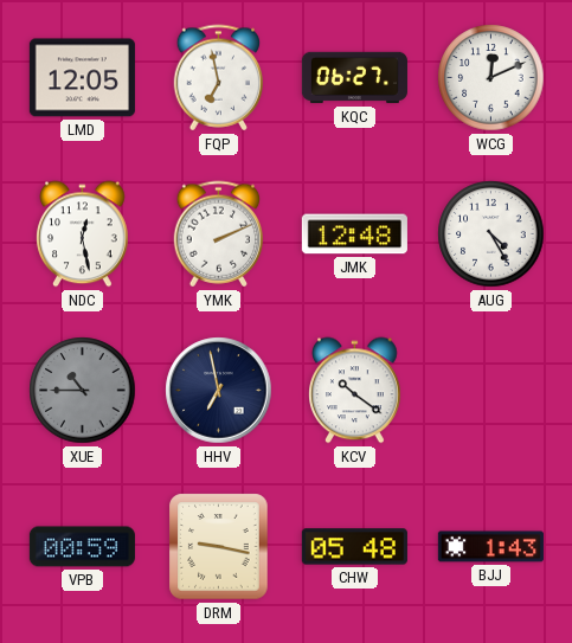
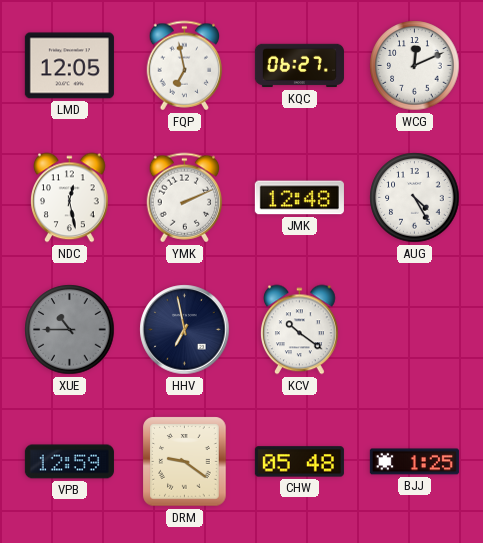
VPB: 00:59 -> 12:59
DRM: 9:17 -> 9:21
BJJ: 1:43 -> 1:25
